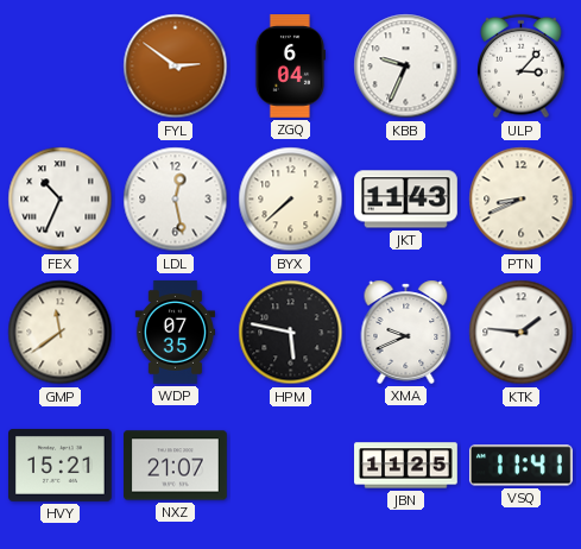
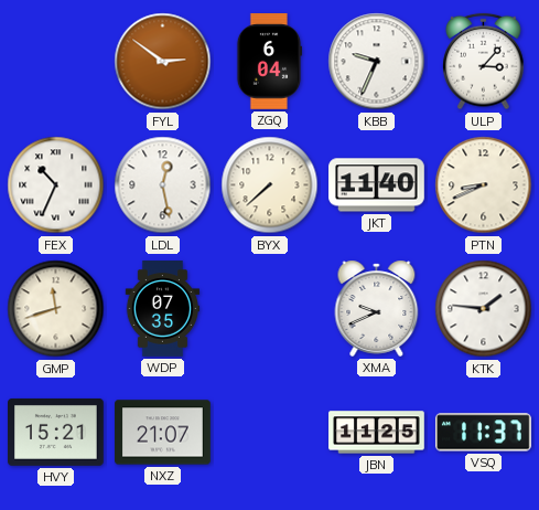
JKT: 11:43 -> 11:40
GMP: 11:39 -> 11:42
HPM: 5:47 -> none
VSQ: 11:41 -> 11:37
